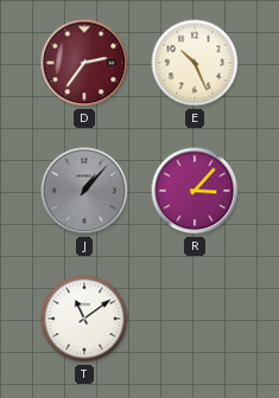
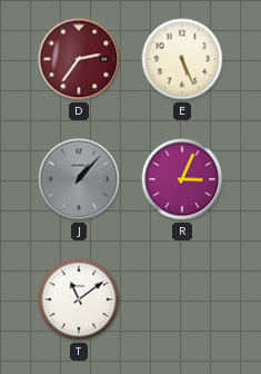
E: 10:26 -> 5:26
R: 3:07 -> 3:04
